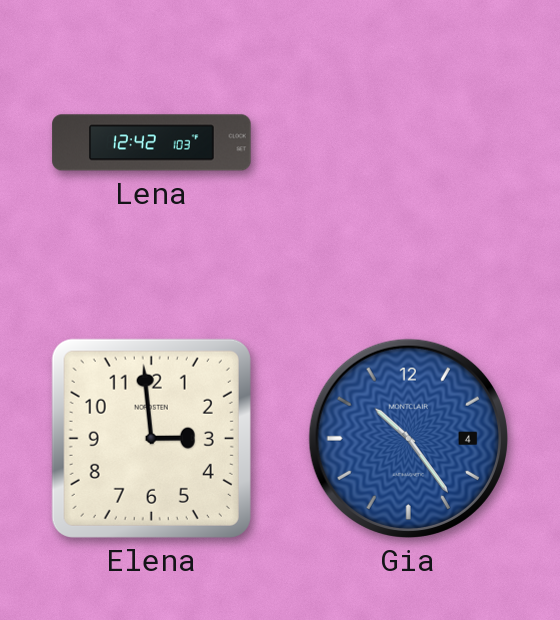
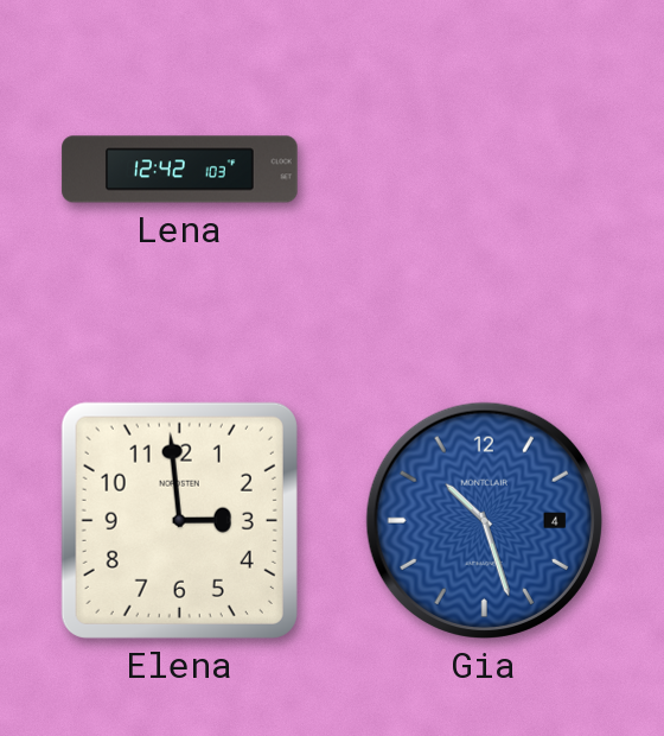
Gia: 10:24 -> 10:27
